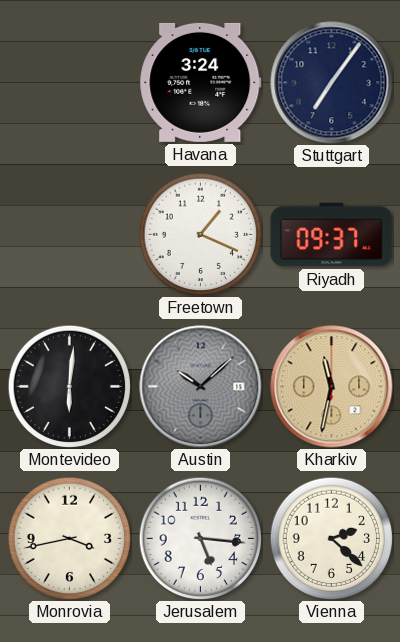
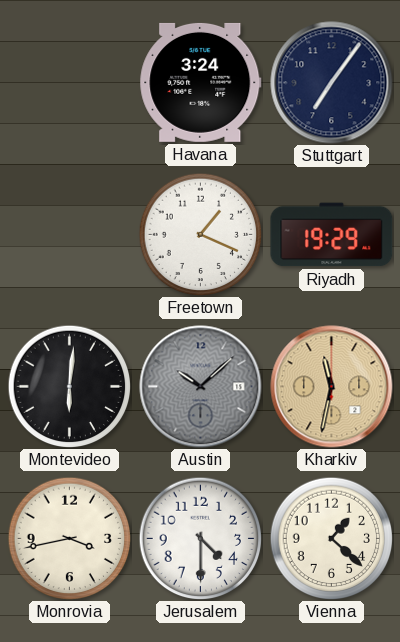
Riyadh: 09:37 -> 19:29
Jerusalem: 5:16 -> 4:30
Vienna: 2:22 -> 1:22
